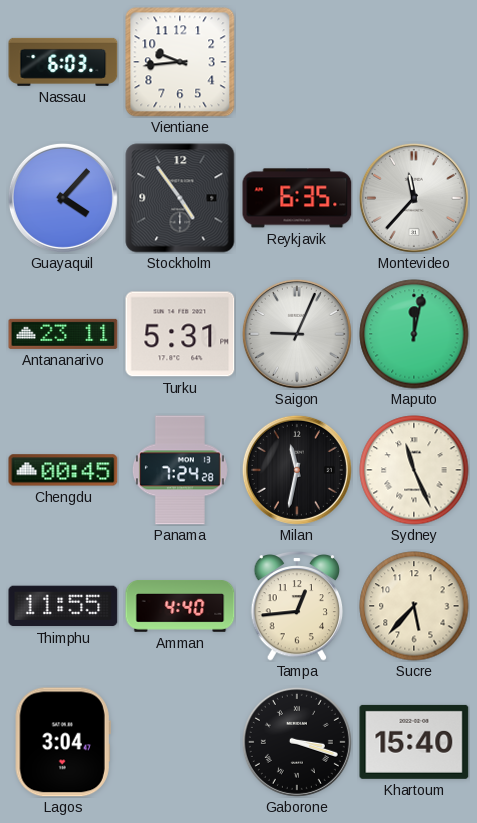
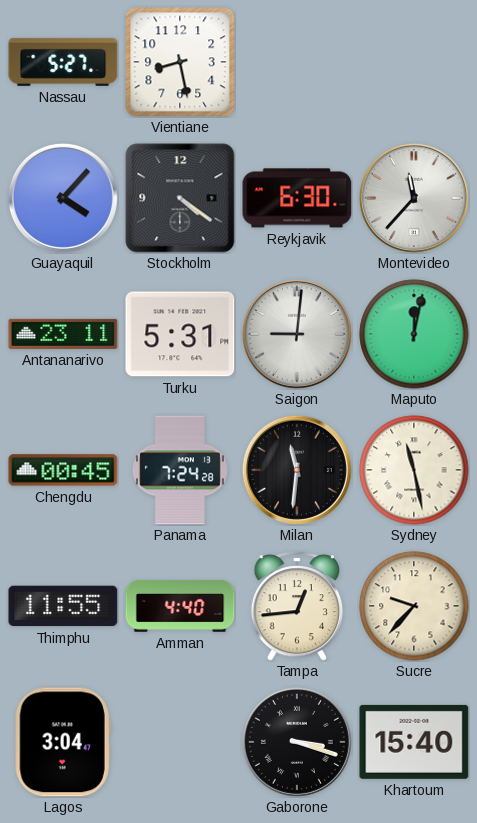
Nassau: 6:03 -> 5:27
Vientiane: 9:44 -> 8:28
Stockholm: 4:54 -> 4:21
Reykjavik: 6:35 -> 6:30
Saigon: 9:04 -> 9:01
Milan: 11:32 -> 11:31
Sydney: 11:26 -> 11:28
Sucre: 5:37 -> 9:37
